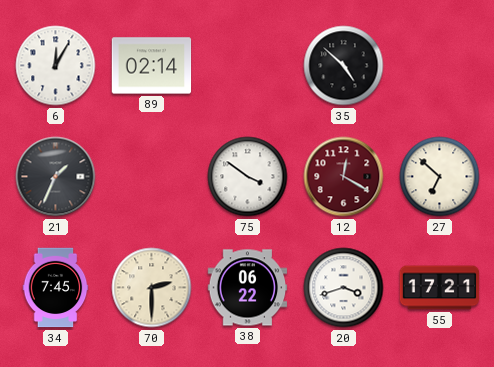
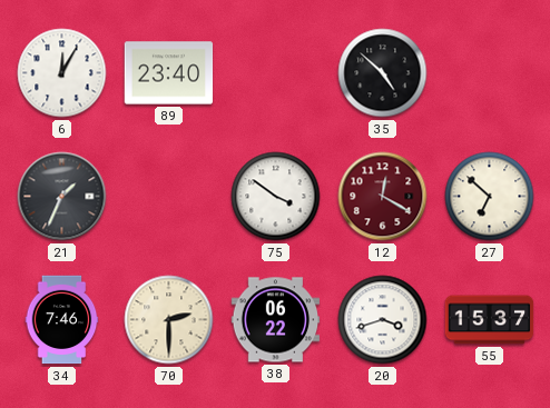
89: 02:14 -> 23:40
34: 7:45 -> 7:46
55: 17:21 -> 15:37
